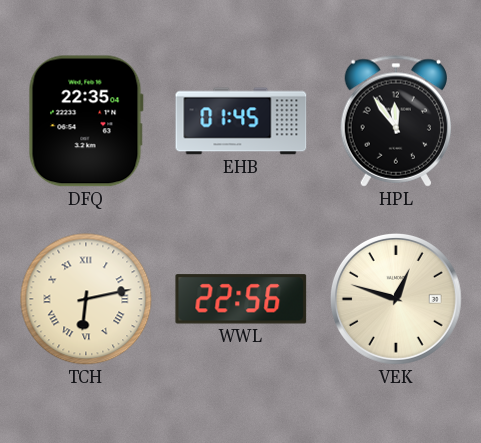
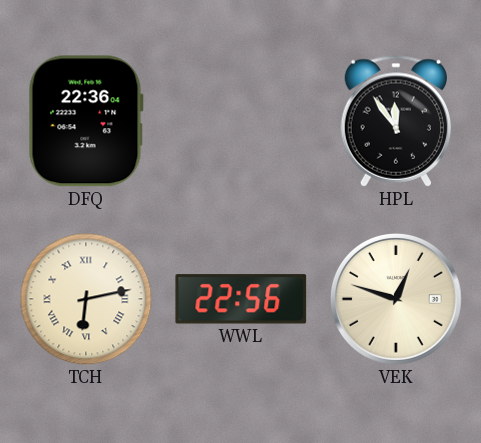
DFQ: 22:35 -> 22:36
EHB: 01:45 -> none
